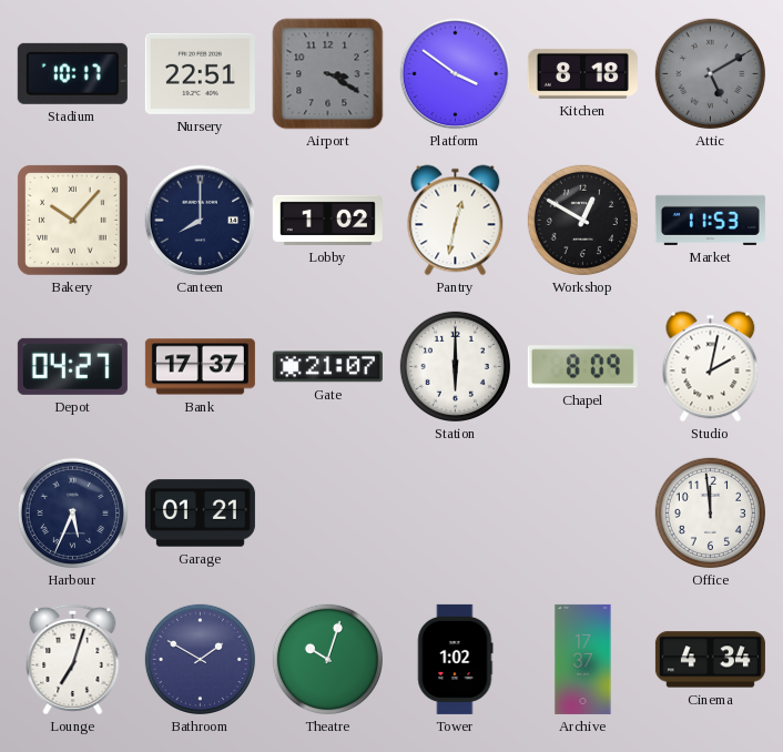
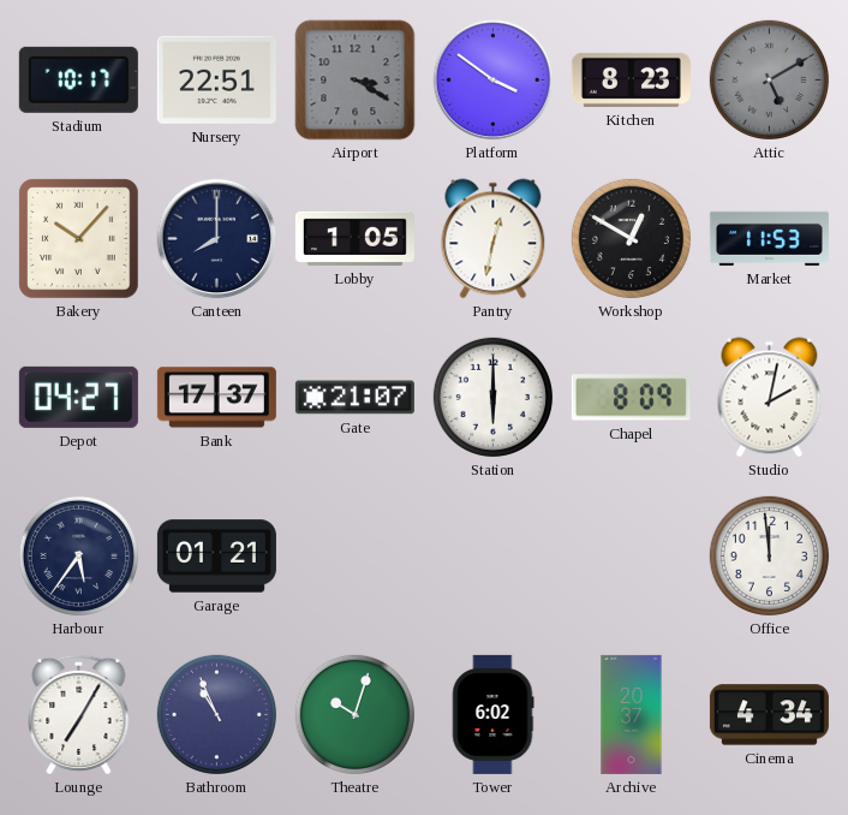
Kitchen: 8:18 -> 8:23
Lobby: 1:02 -> 1:05
Harbour: 5:34 -> 5:36
Lounge: 7:03 -> 7:05
Bathroom: 1:50 -> 10:56
Tower: 1:02 -> 6:02
Archive: 17:37 -> 20:37
